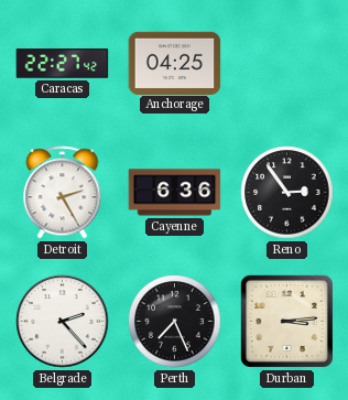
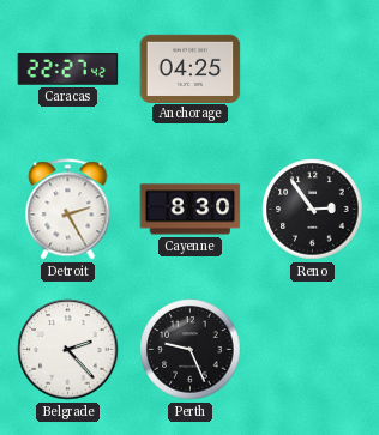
Cayenne: 6:36 -> 8:30
Perth: 7:26 -> 9:26
Durban: 3:14 -> none
